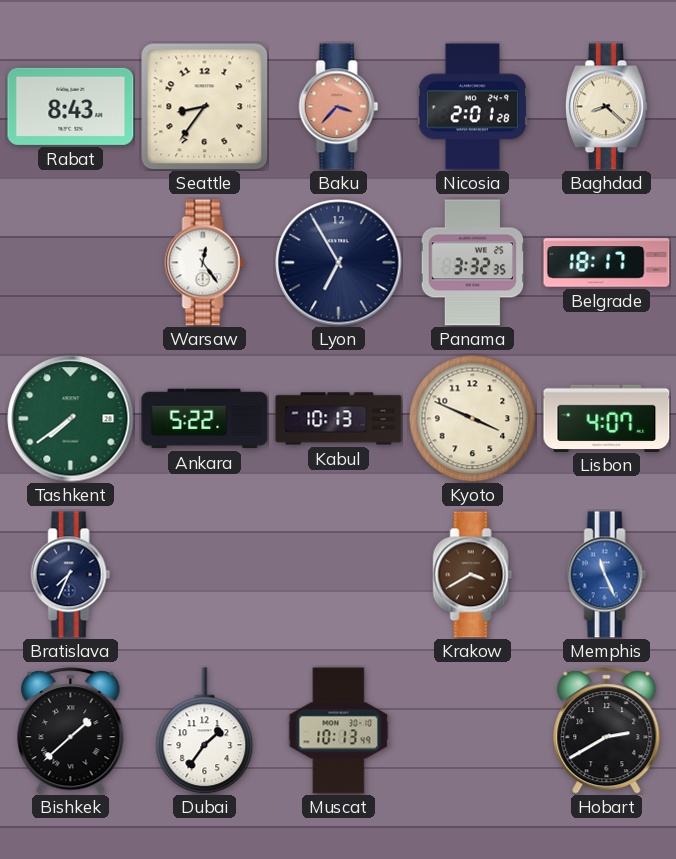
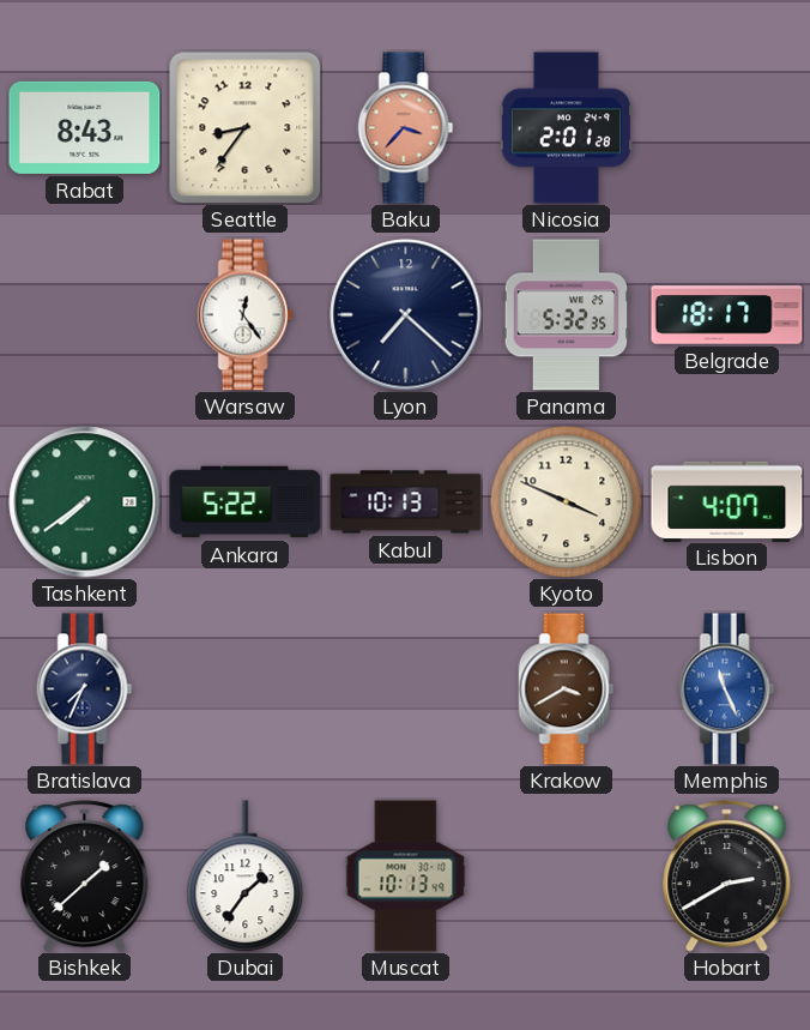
Baghdad: 8:22 -> none
Lyon: 6:55 -> 7:22
Panama: 3:32 -> 5:32
